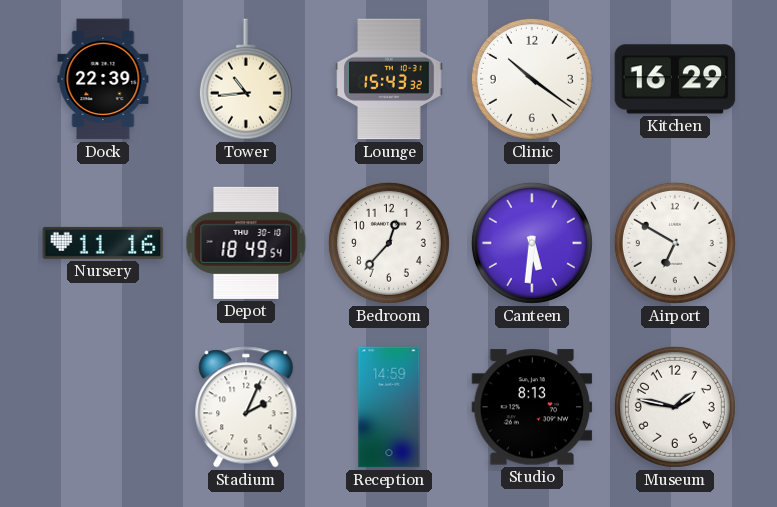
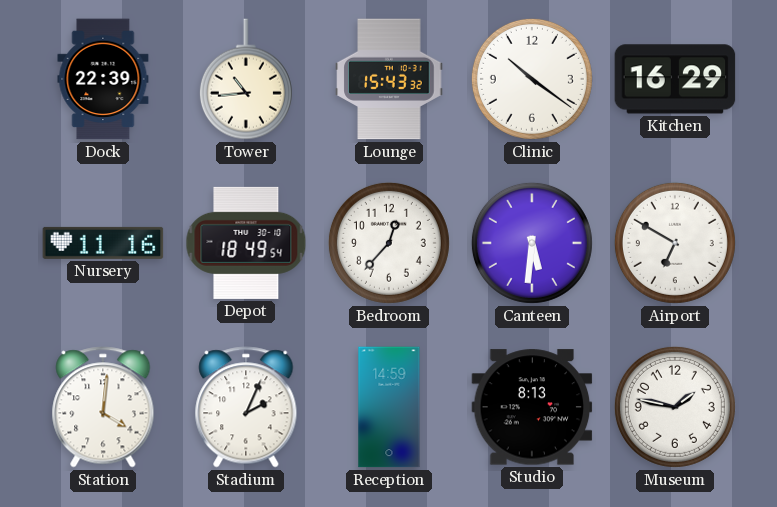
Station: none -> 4:01
